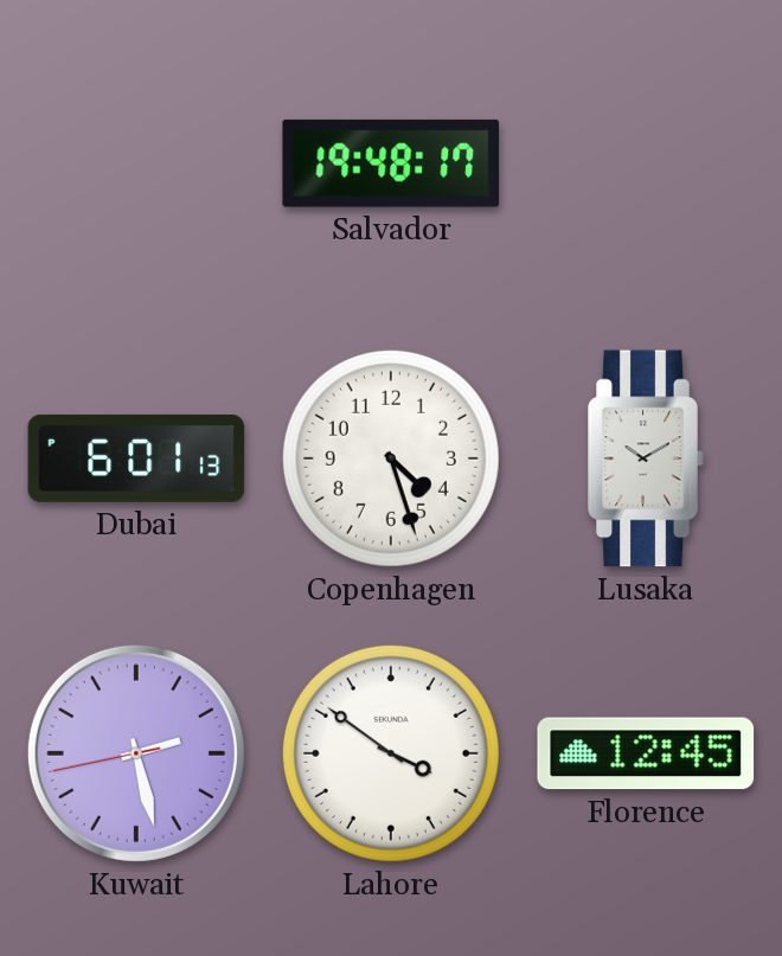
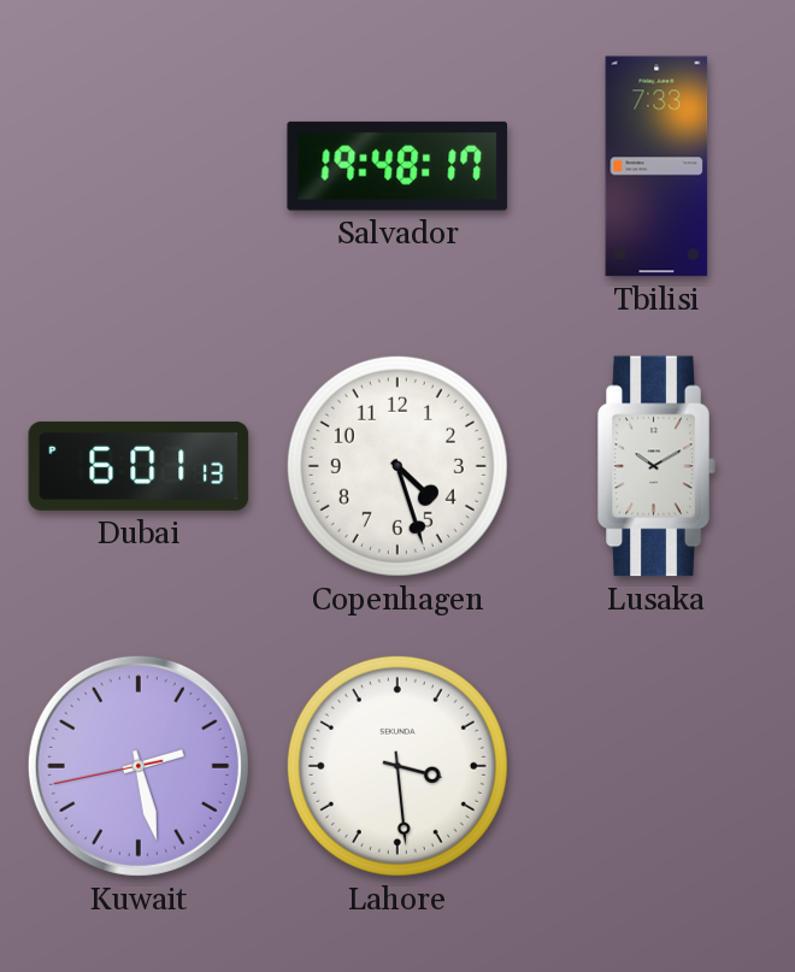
Tbilisi: none -> 7:33
Lahore: 3:51 -> 3:29
Florence: 12:45 -> none
